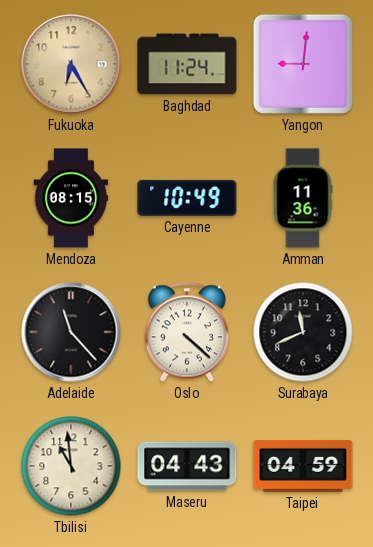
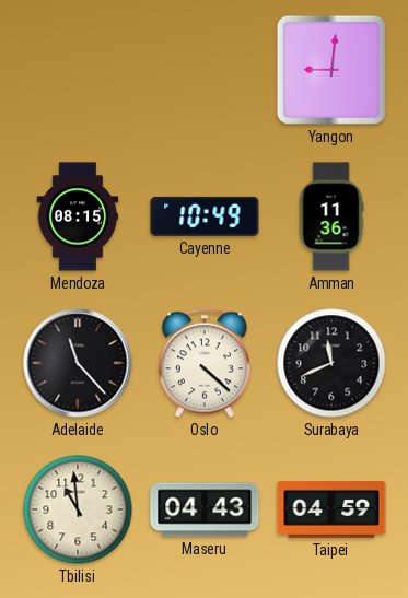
Fukuoka: 6:25 -> none
Baghdad: 11:24 -> none
